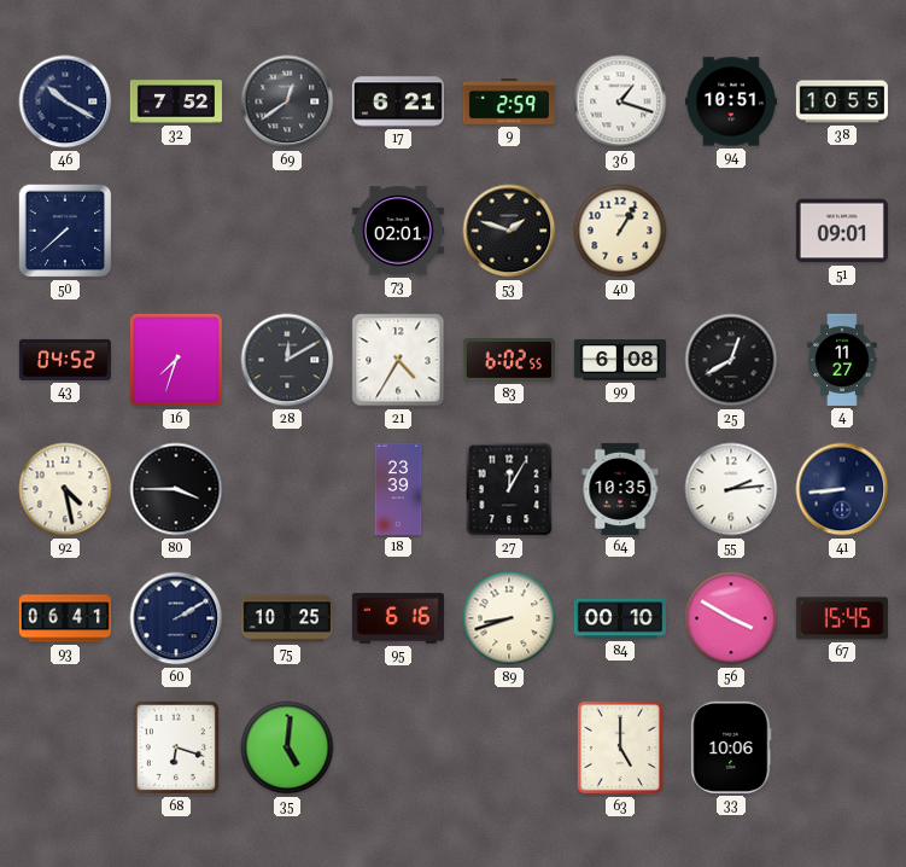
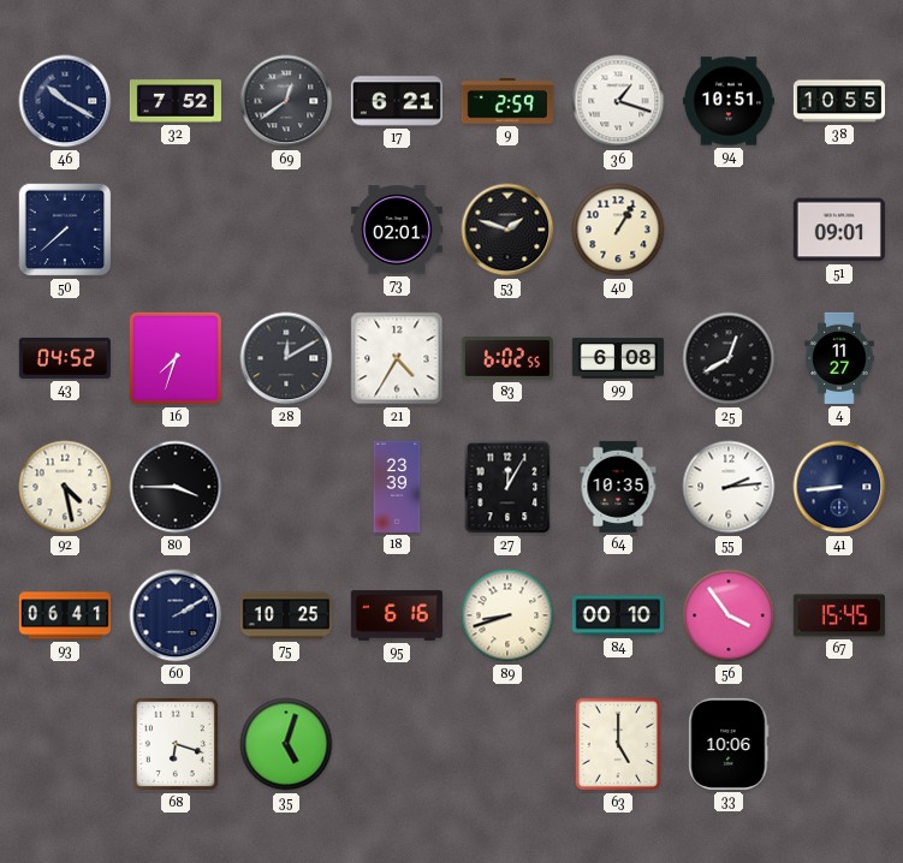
56: 3:50 -> 3:54
35: 5:01 -> 5:03
